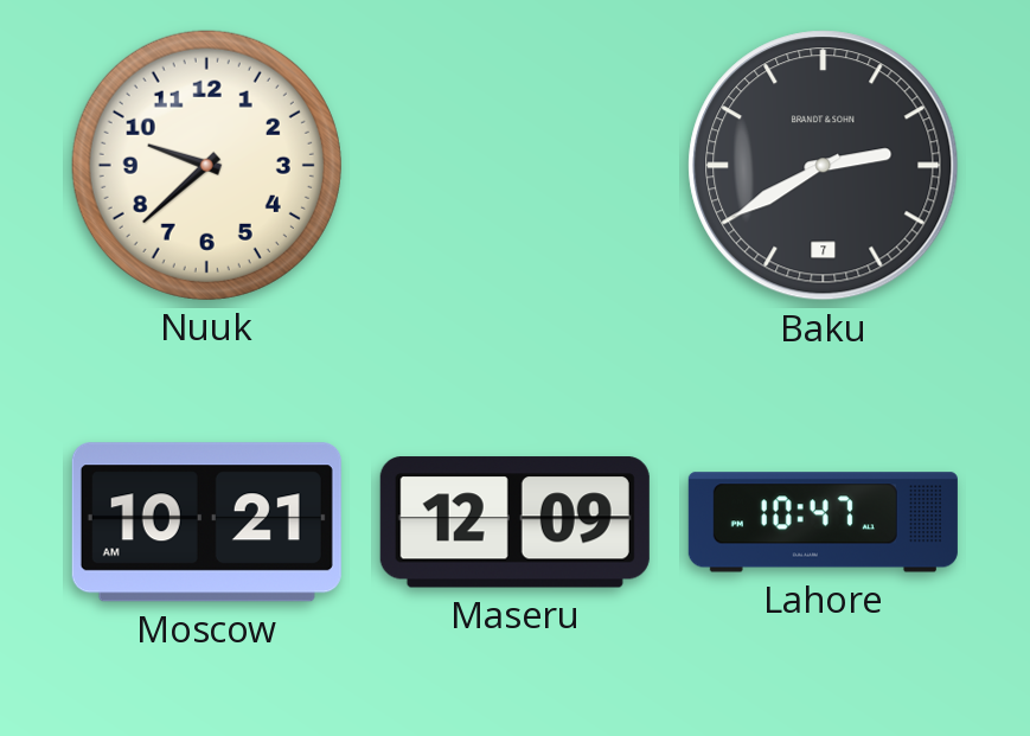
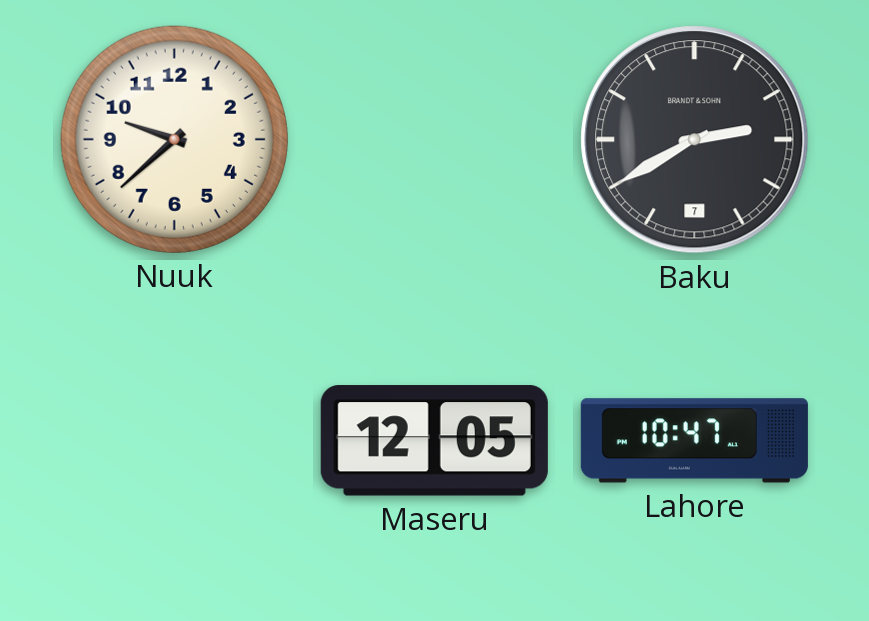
Moscow: 10:21 -> none
Maseru: 12:09 -> 12:05
